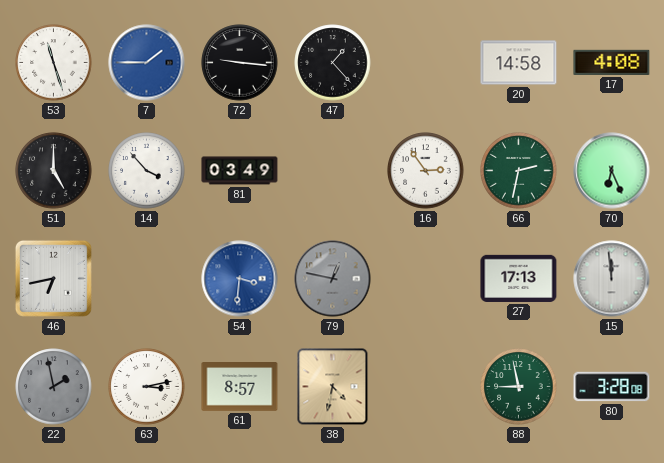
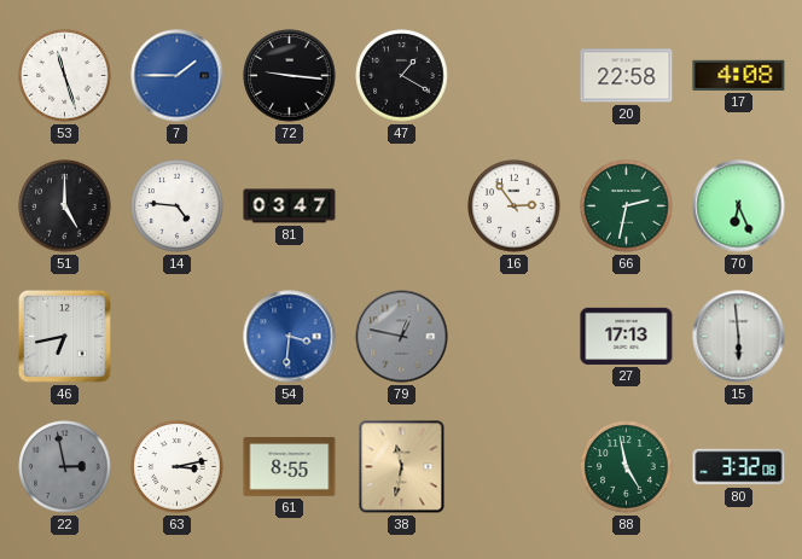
47: 1:23 -> 1:20
20: 14:58 -> 22:58
14: 3:53 -> 4:46
81: 03:49 -> 03:47
15: 11:59 -> 5:59
22: 1:58 -> 2:58
61: 8:57 -> 8:55
38: 4:32 -> 11:32
88: 8:58 -> 4:58
80: 3:28 -> 3:32
